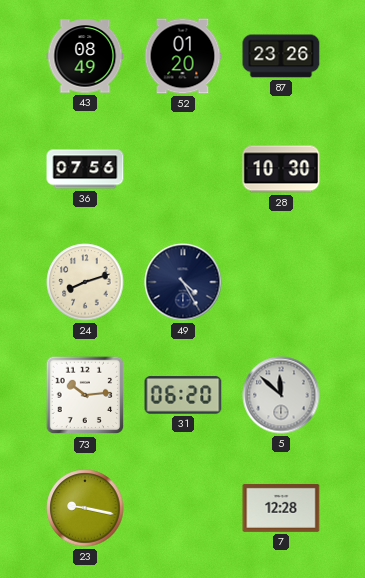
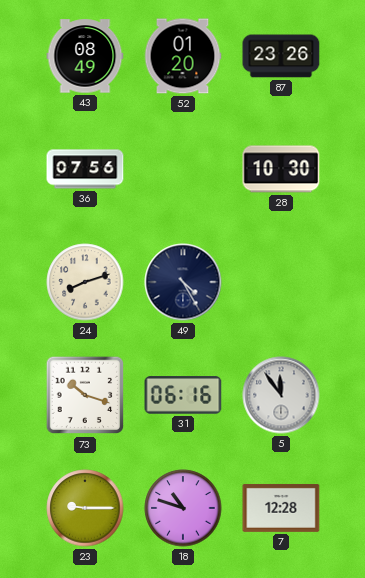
73: 10:14 -> 10:18
31: 06:20 -> 06:16
5: 11:52 -> 11:54
23: 9:17 -> 9:15
18: none -> 10:48
